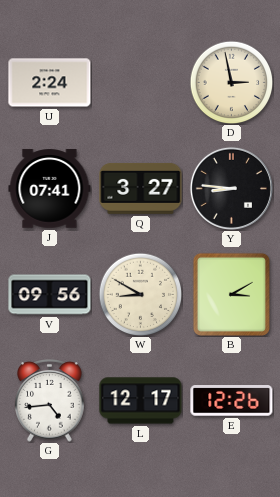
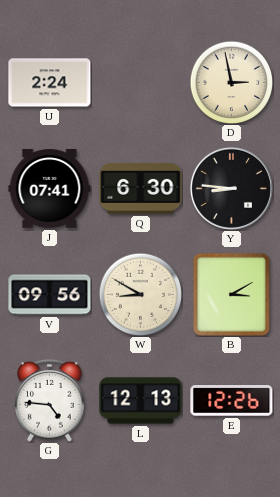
Q: 3:27 -> 6:30
G: 4:44 -> 4:46
L: 12:17 -> 12:13
